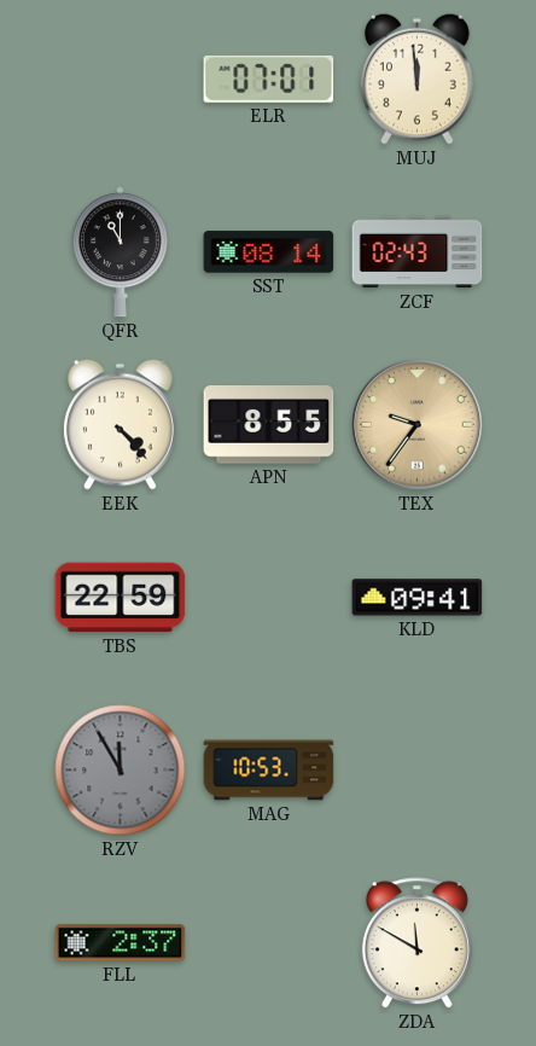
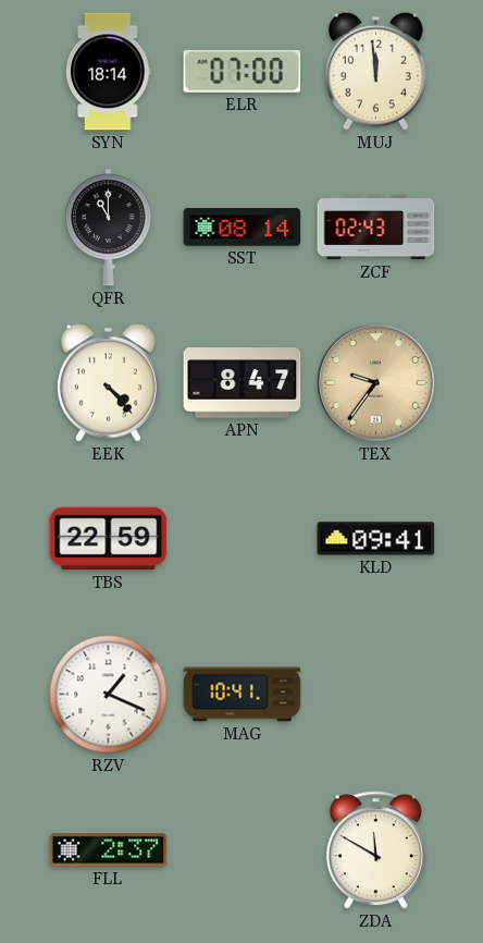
SYN: none -> 18:14
ELR: 07:01 -> 07:00
APN: 8:55 -> 8:47
RZV: 11:55 -> 1:19
RZV dial: grey -> white
MAG: 10:53 -> 10:41
